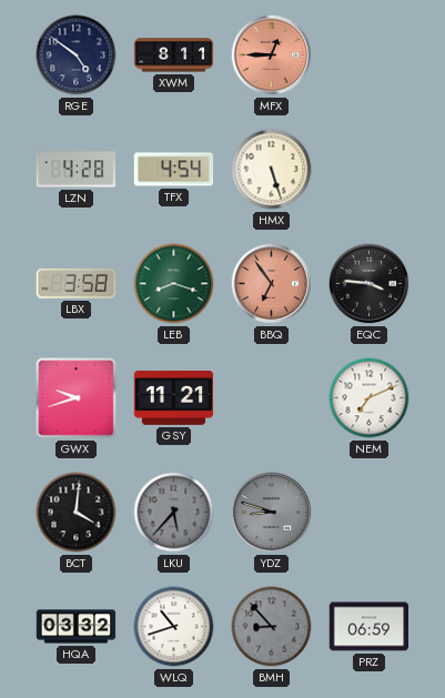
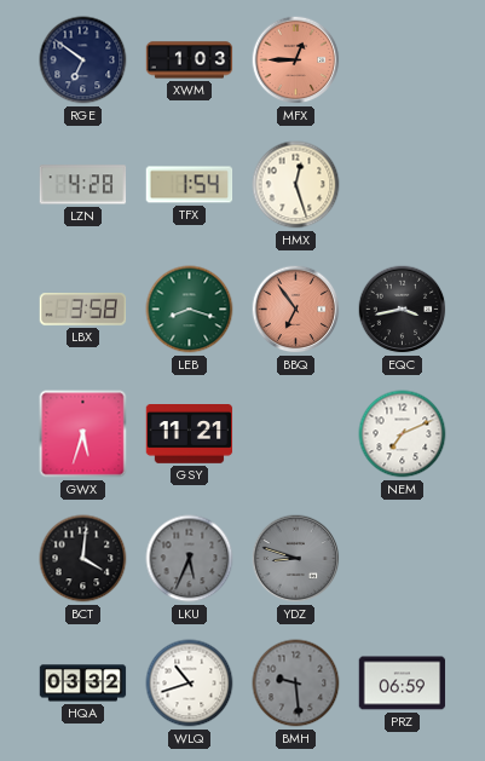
RGE: 4:51 -> 6:51
XWM: 8:11 -> 1:03
TFX: 4:54 -> 1:54
HMX: 5:27 -> 12:27
EQC: 3:46 -> 3:43
GWX: 9:42 -> 5:33
LKU: 5:37 -> 5:34
BMH: 8:53 -> 9:29
